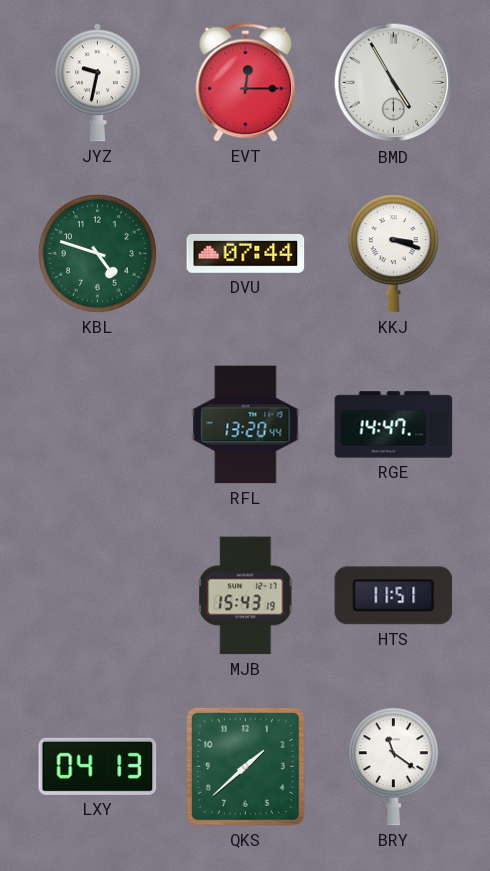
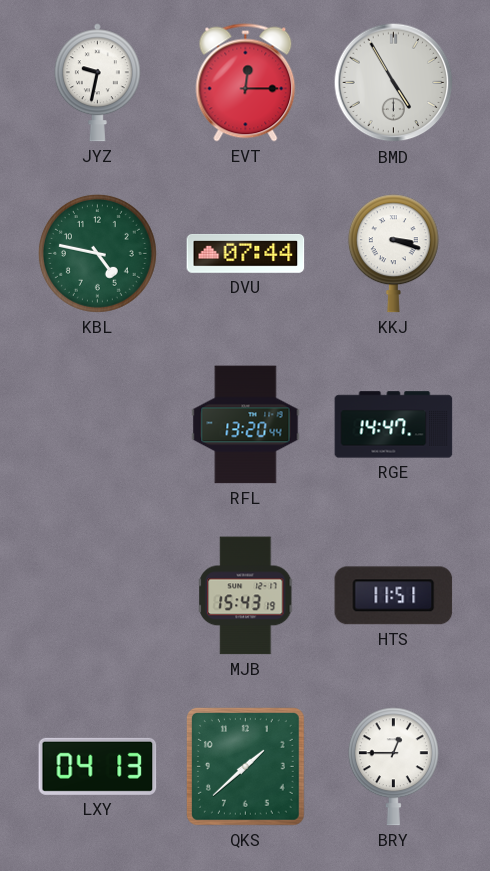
KBL: 4:48 -> 4:47
BRY: 11:21 -> 12:45
